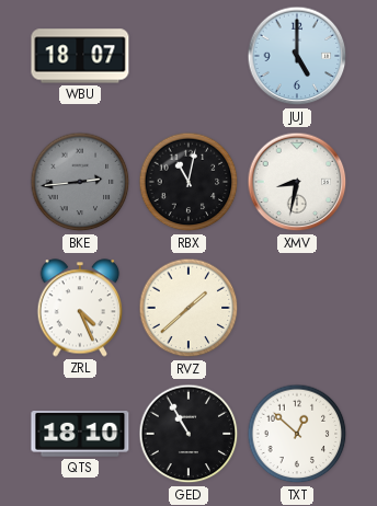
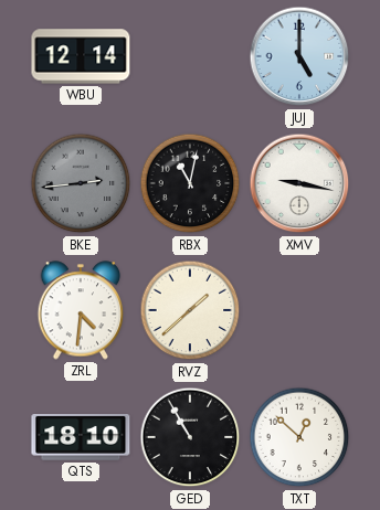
WBU: 18:07 -> 12:14
XMV: 8:32 -> 9:17
ZRL: 4:26 -> 4:31
